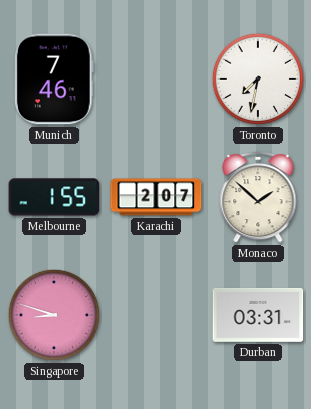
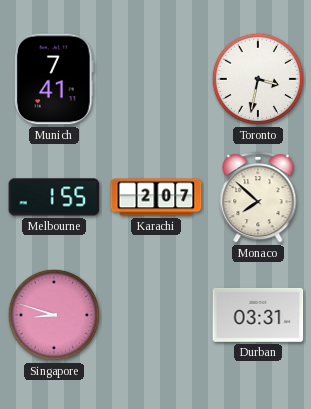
Munich: 7:46 -> 7:41
Toronto: 7:32 -> 3:32
Monaco: 1:52 -> 7:52
